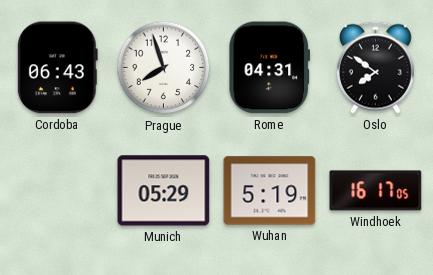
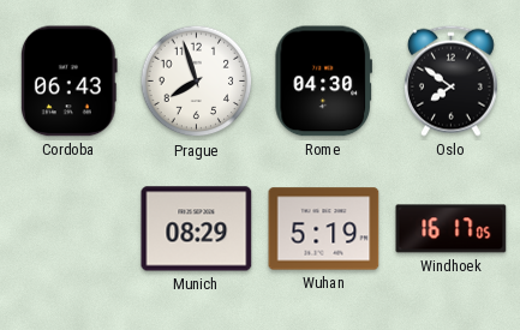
Rome: 04:31 -> 04:30
Munich: 05:29 -> 08:29
